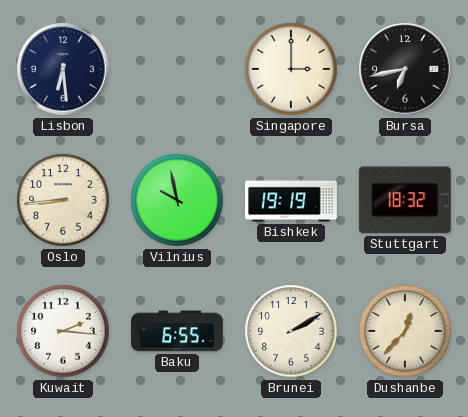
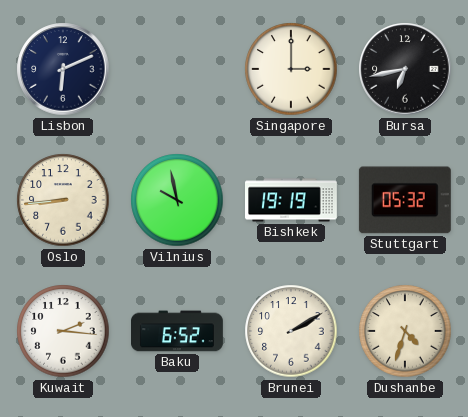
Lisbon: 6:29 -> 6:11
Stuttgart: 18:32 -> 05:32
Baku: 6:55 -> 6:52
Dushanbe: 12:37 -> 4:33
